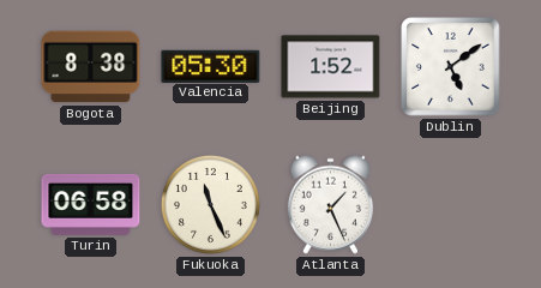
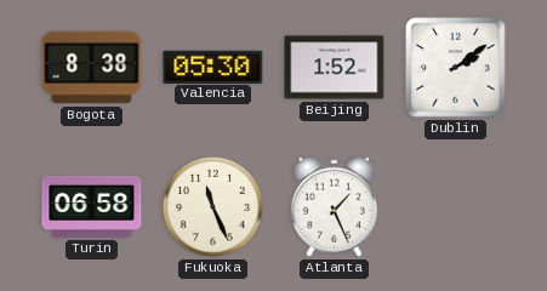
Dublin: 5:09 -> 2:09
